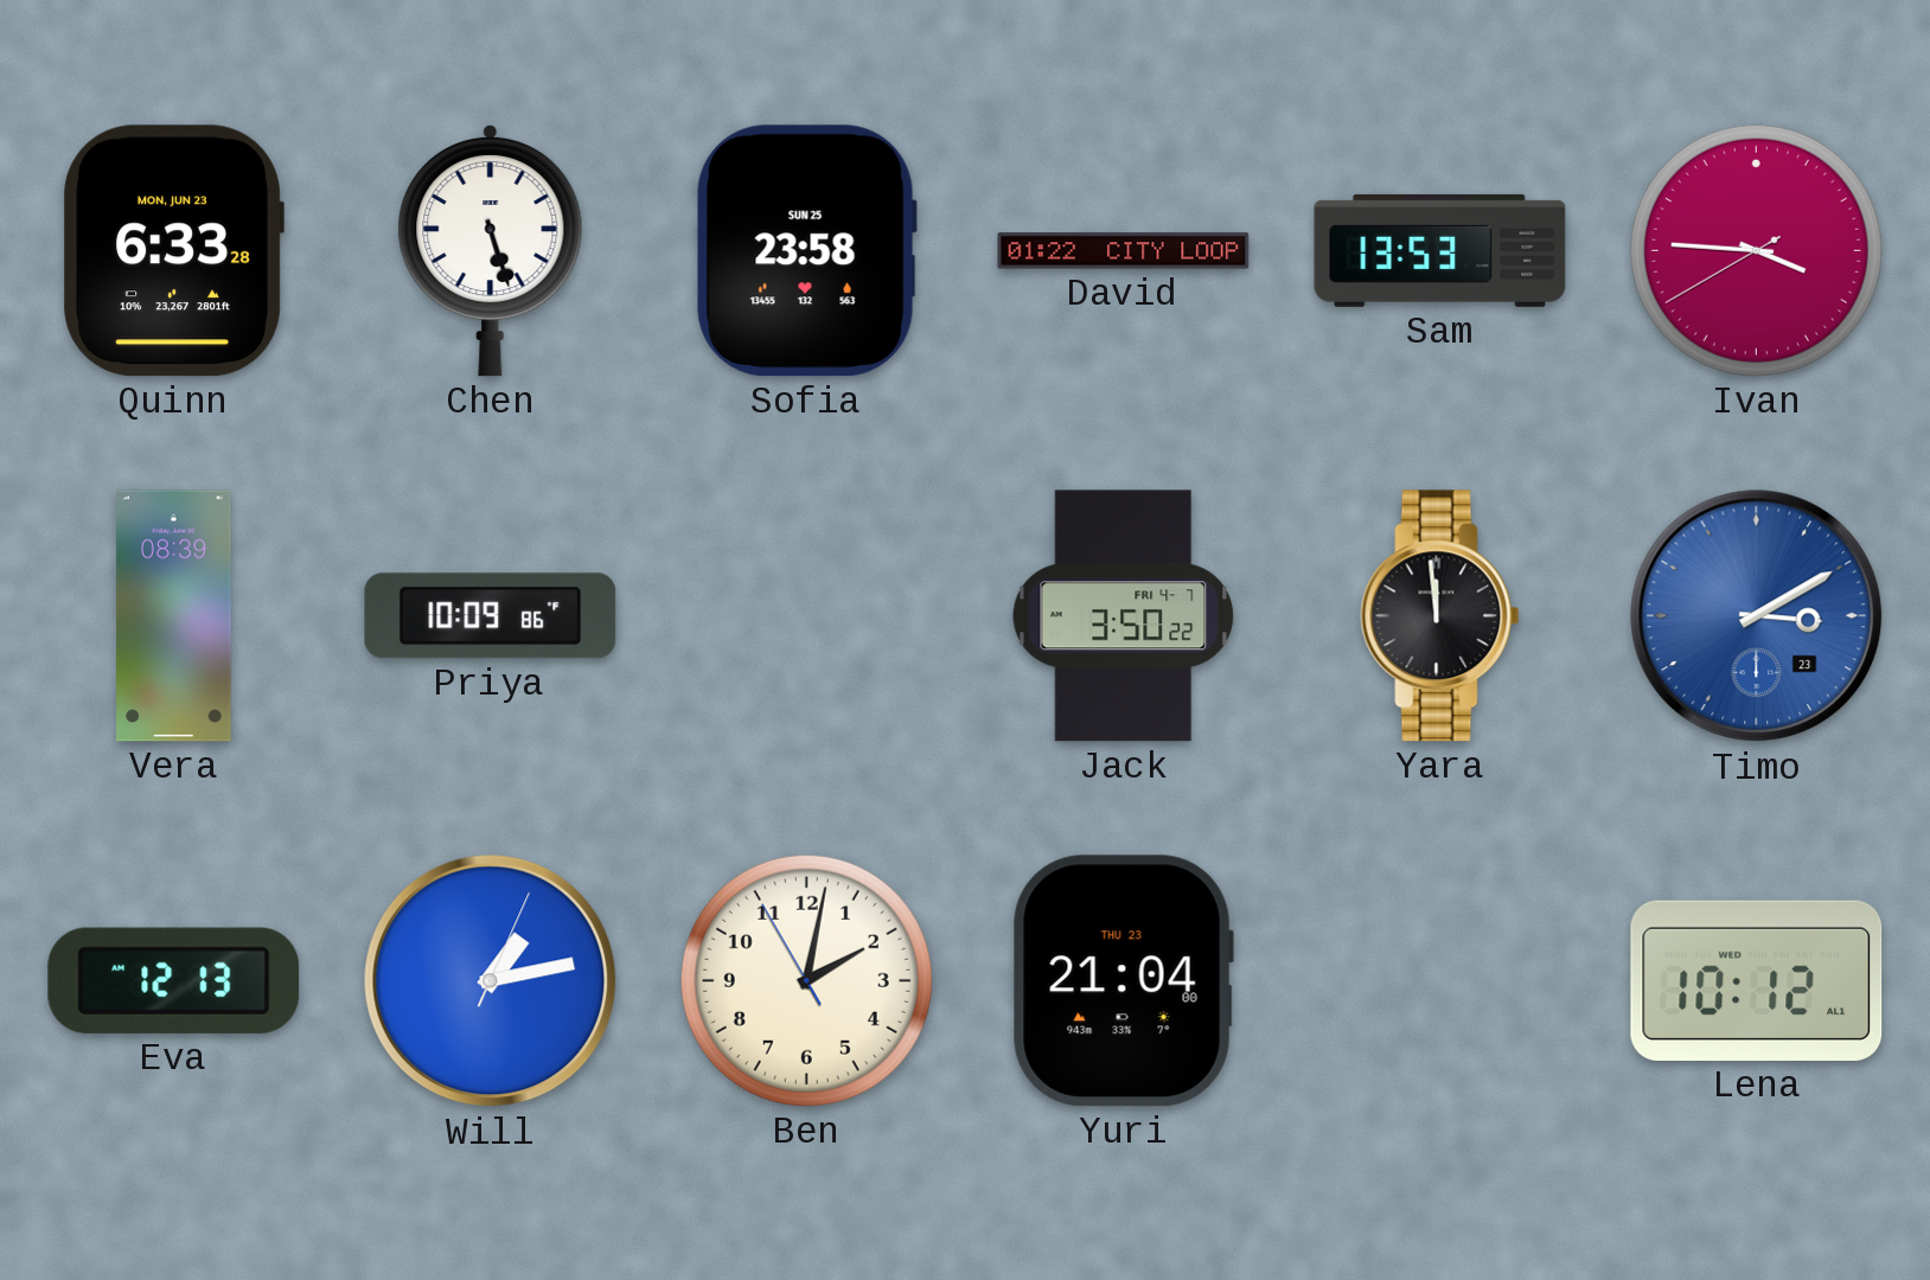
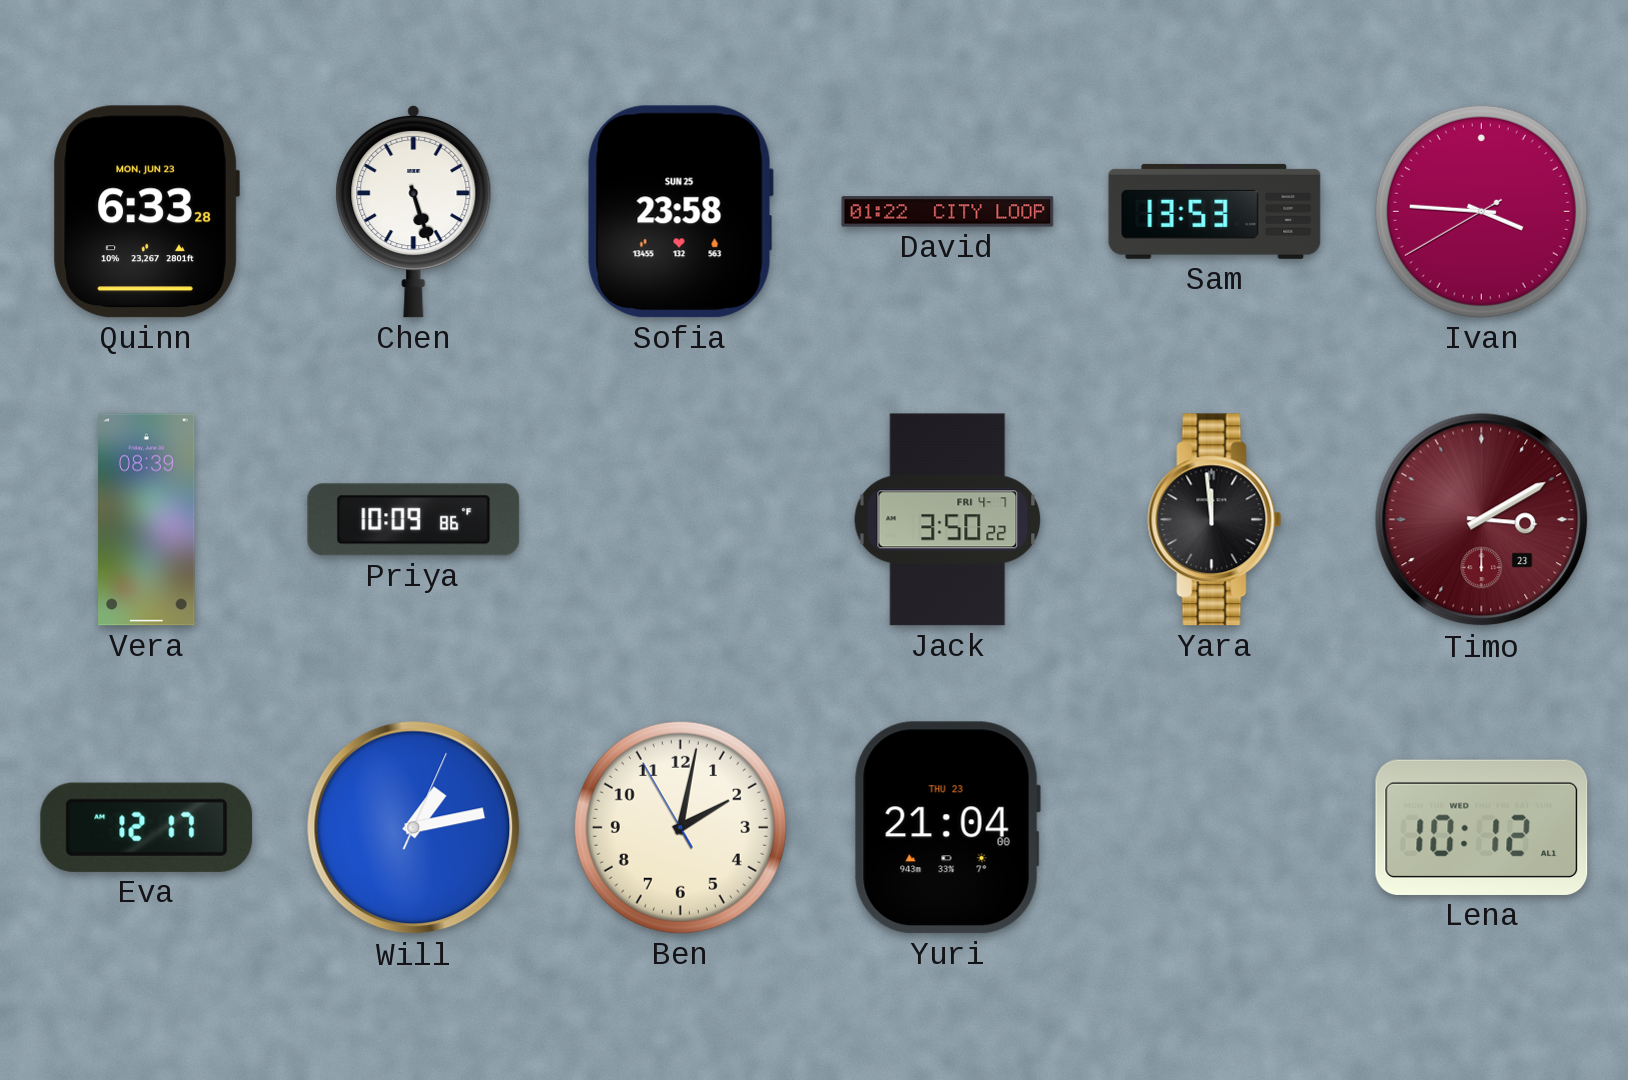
Timo dial: blue -> burgundy
Eva: 12:13 -> 12:17
